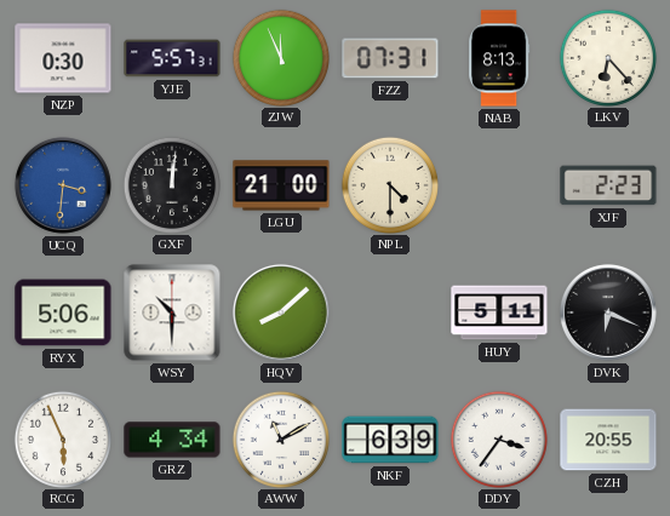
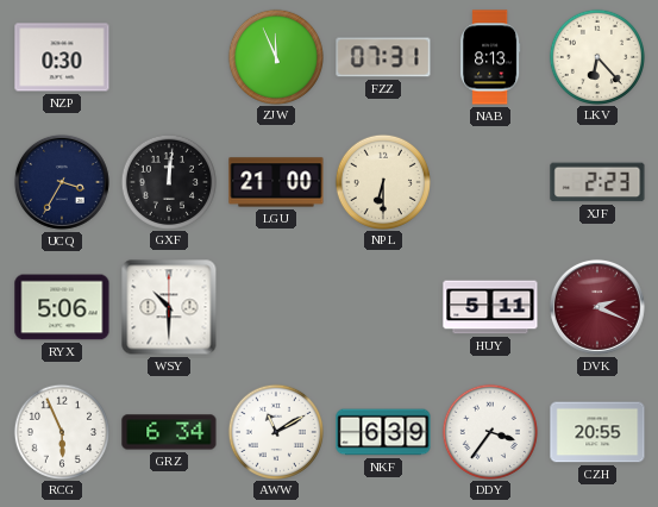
YJE: 5:57 -> none
UCQ: 3:31 -> 3:35
UCQ dial: blue -> navy
NPL: 4:30 -> 6:30
HQV: 8:08 -> none
DVK: 6:19 -> 2:19
DVK dial: black -> burgundy
GRZ: 4:34 -> 6:34
